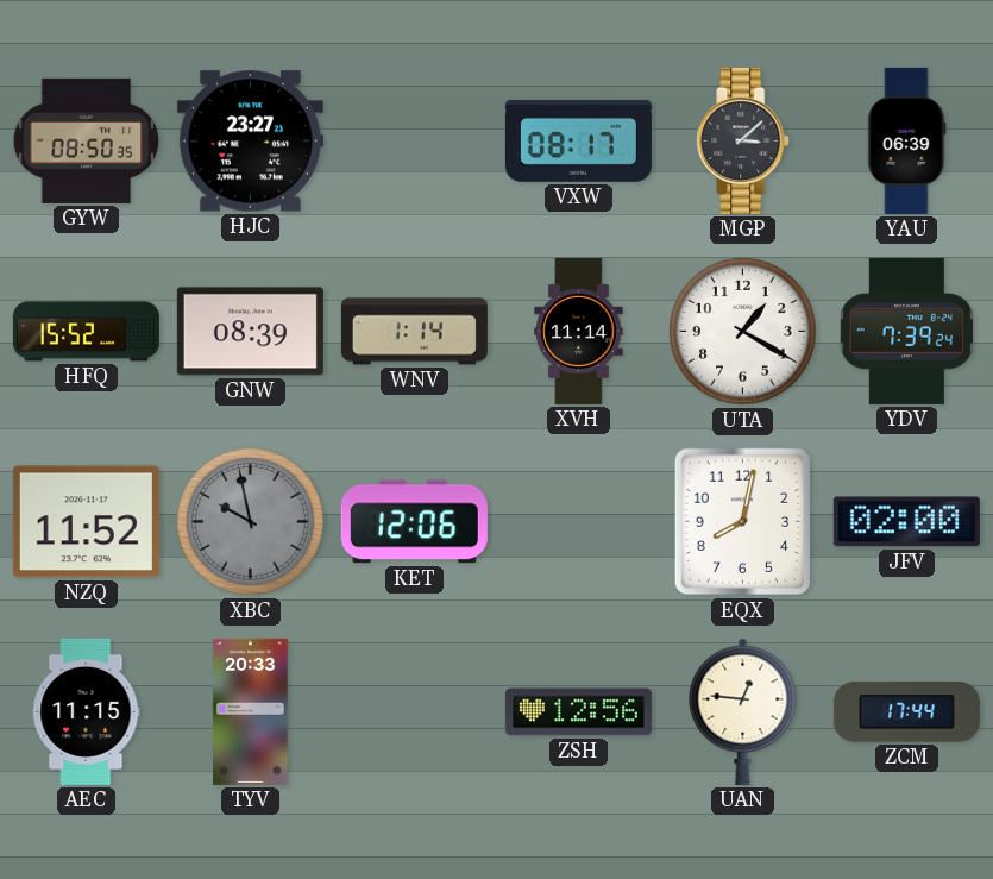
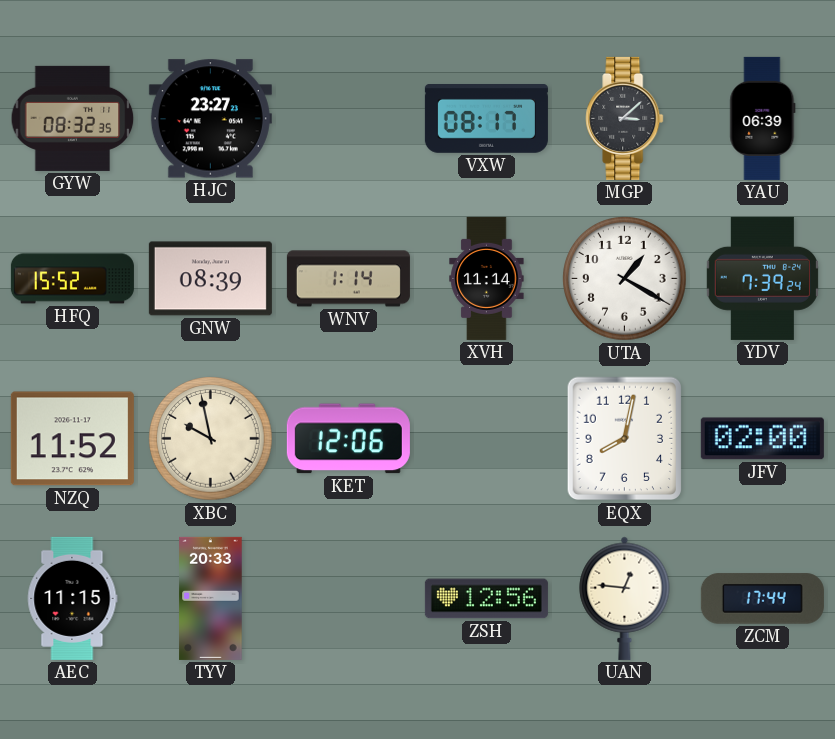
GYW: 08:50 -> 08:32
XBC dial: grey -> cream
